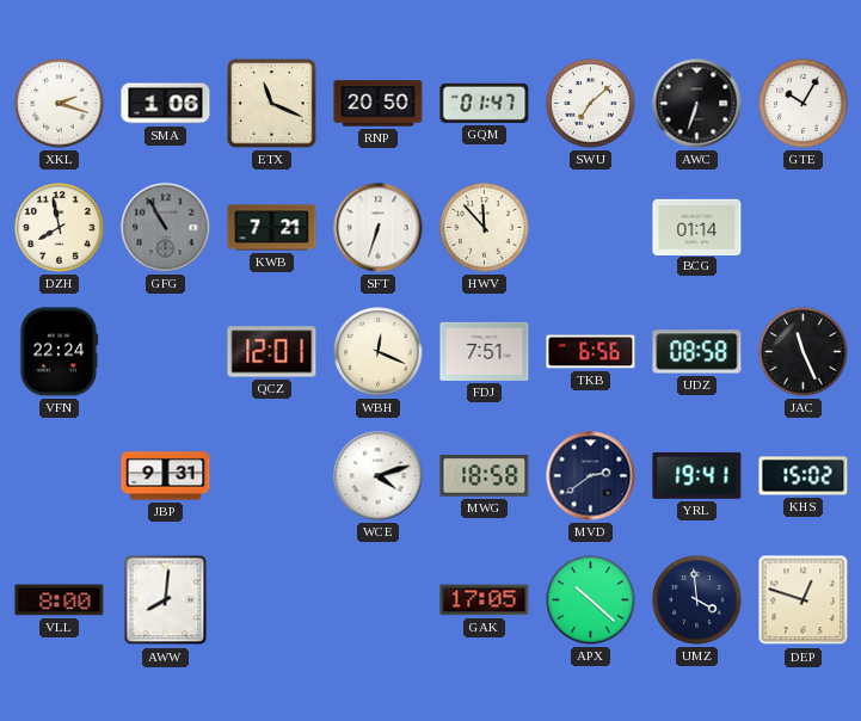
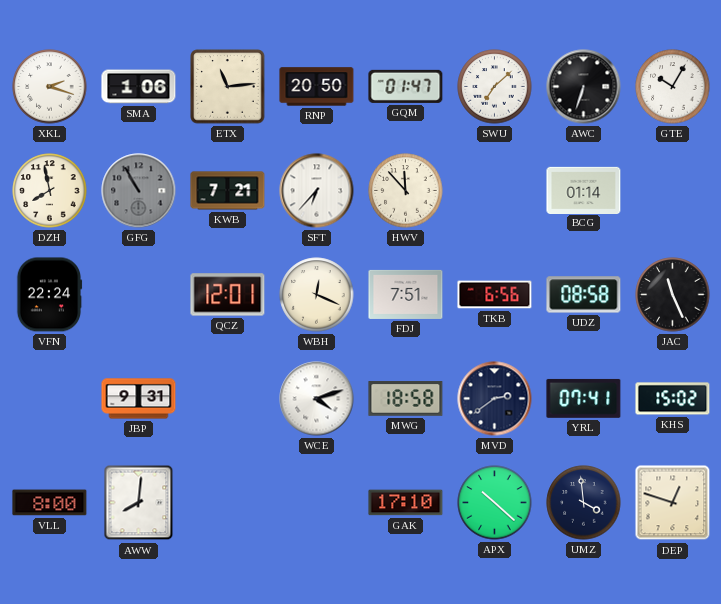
ETX: 11:19 -> 11:14
SFT: 6:33 -> 6:37
YRL: 19:41 -> 07:41
GAK: 17:05 -> 17:10
